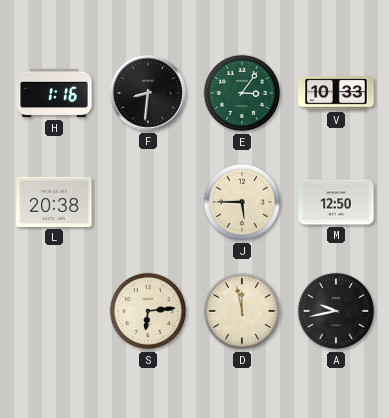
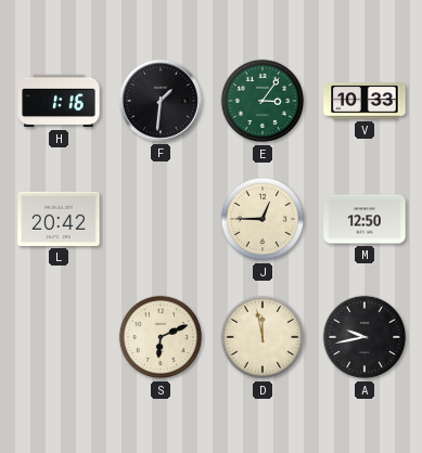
F: 8:31 -> 1:31
L: 20:38 -> 20:42
J: 5:45 -> 12:45
S: 6:14 -> 6:11
